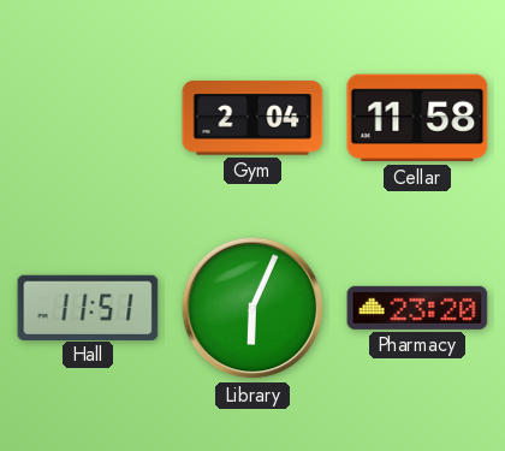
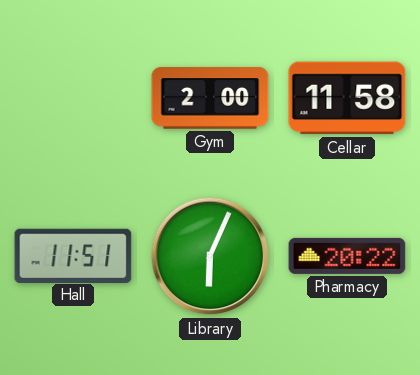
Gym: 2:04 -> 2:00
Pharmacy: 23:20 -> 20:22
